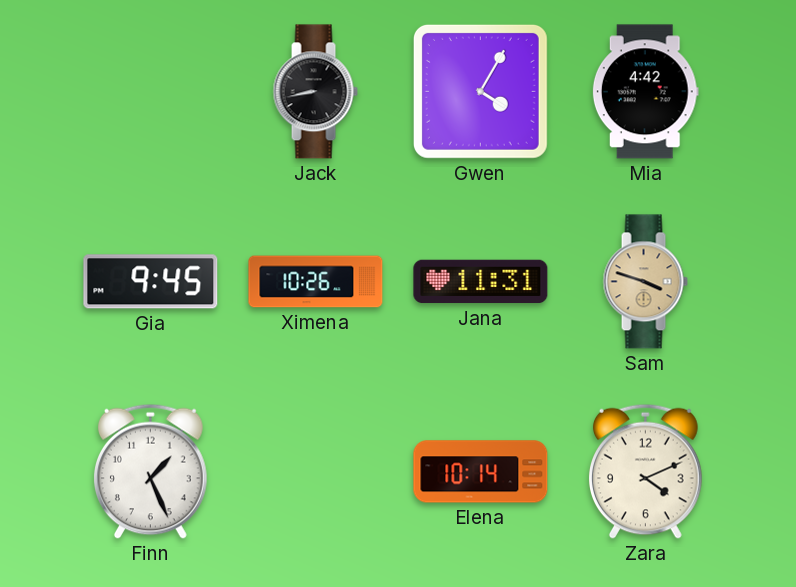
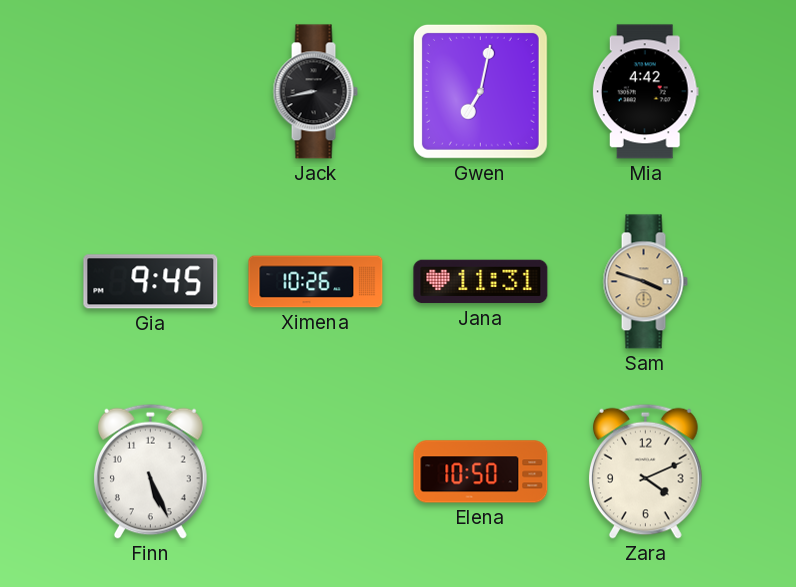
Gwen: 4:05 -> 7:02
Finn: 1:26 -> 5:26
Elena: 10:14 -> 10:50
